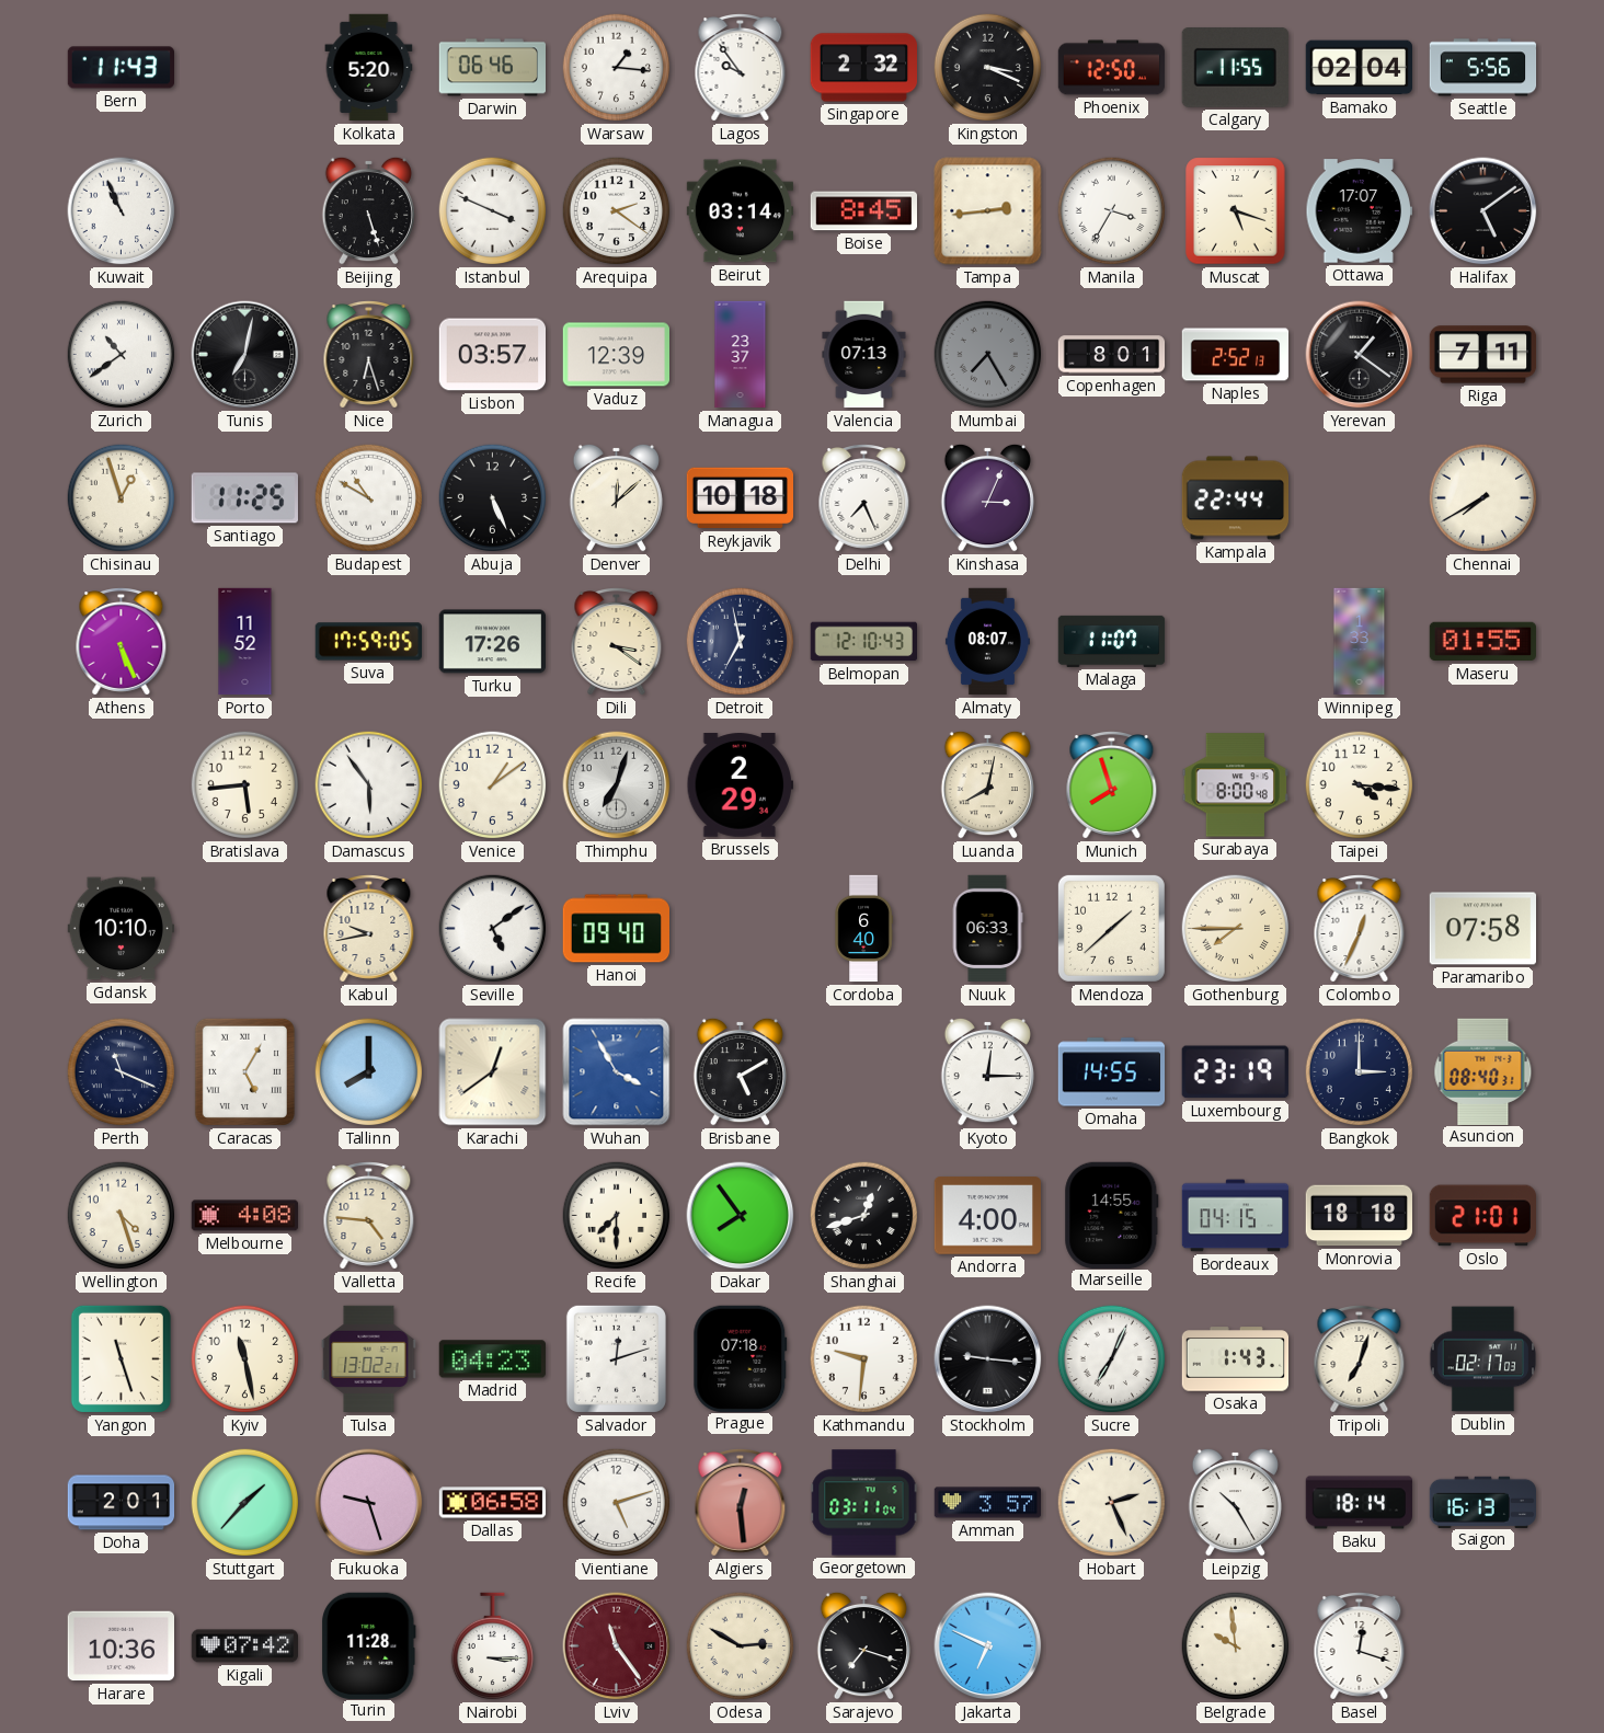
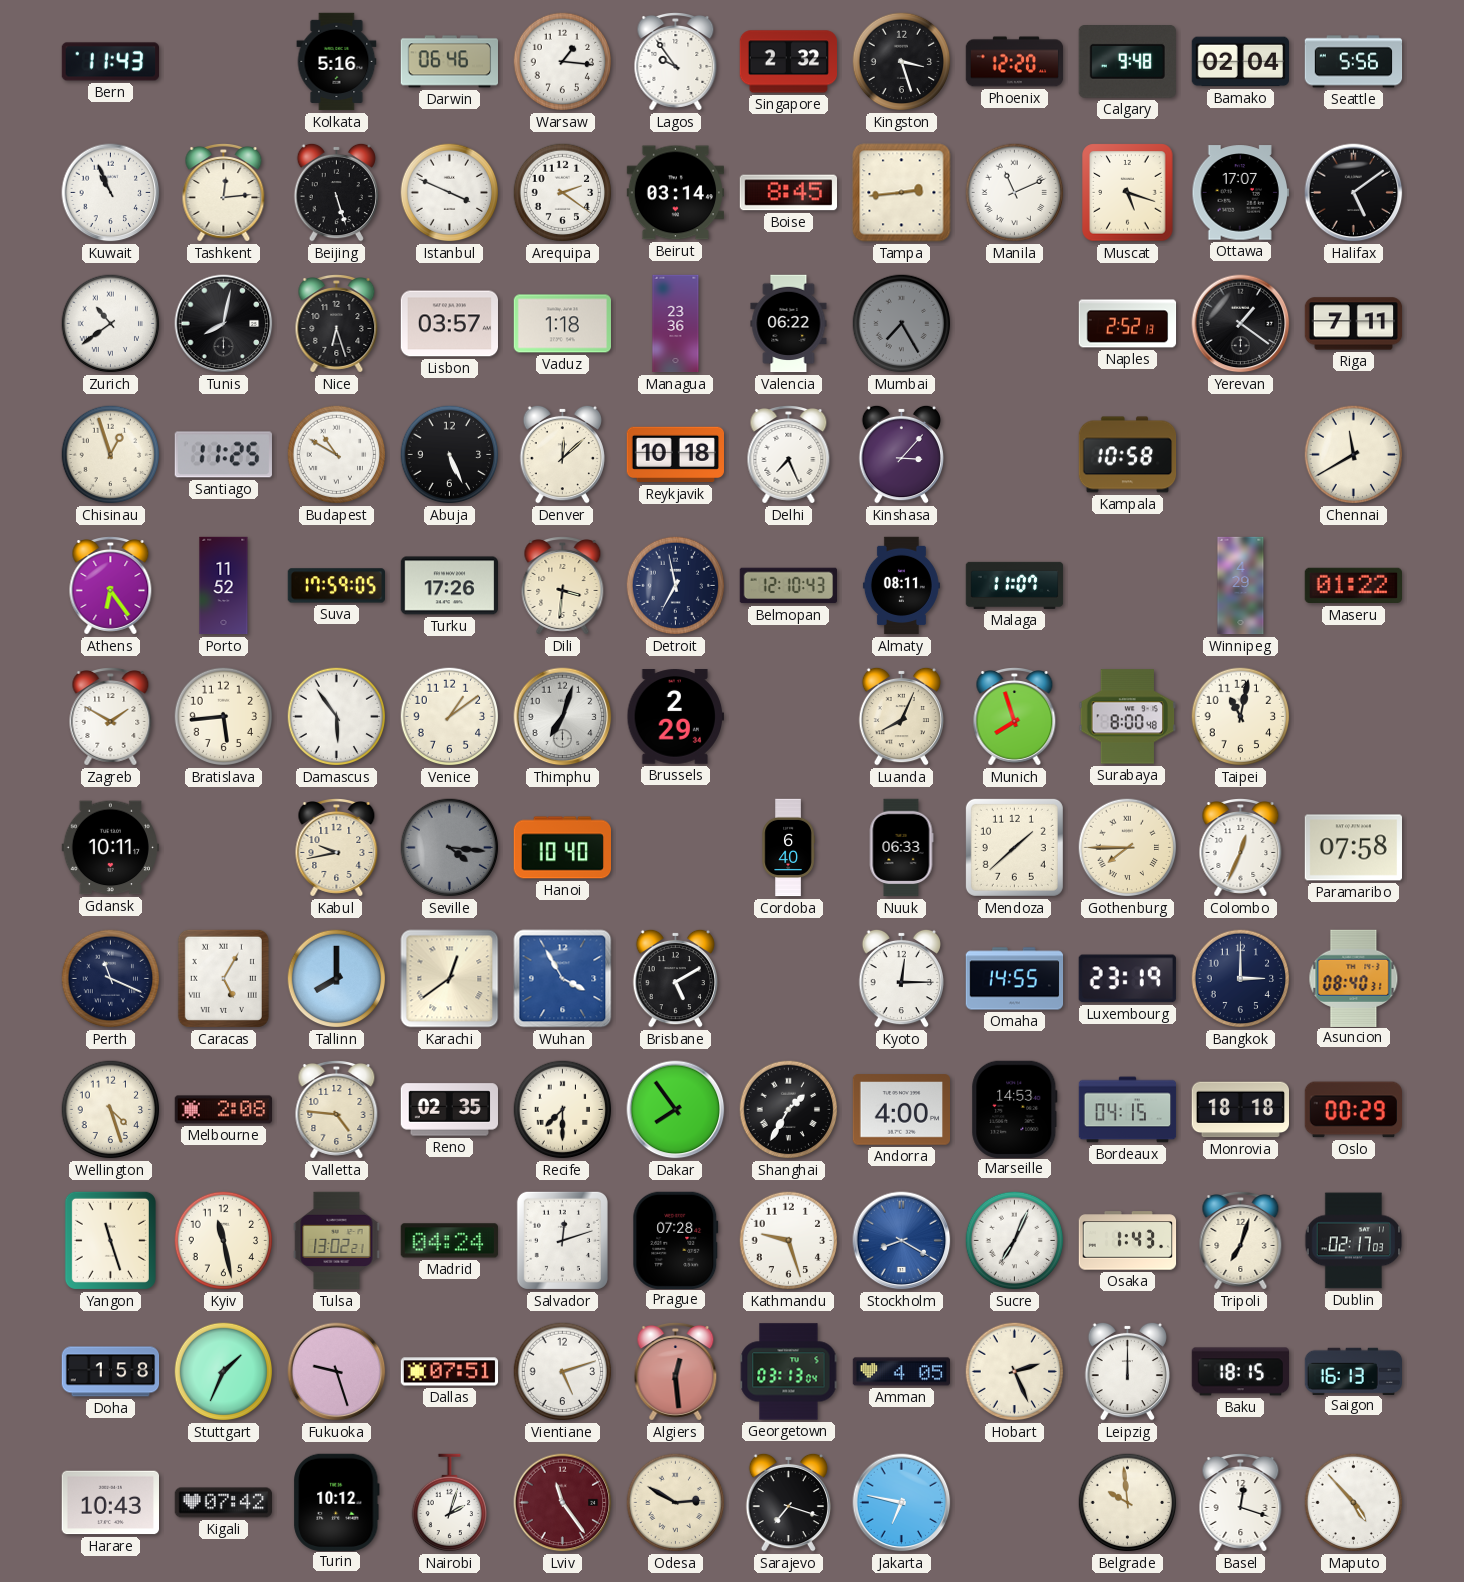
Kolkata: 5:20 -> 5:16
Kingston: 3:19 -> 3:27
Phoenix: 12:50 -> 12:20
Calgary: 11:55 -> 9:48
Tashkent: none -> 12:14
Manila: 3:35 -> 11:11
Tunis: 7:02 -> 8:02
Vaduz: 12:39 -> 1:18
Managua: 23:37 -> 23:36
Valencia: 07:13 -> 06:22
Copenhagen: 8:01 -> none
Kinshasa: 3:04 -> 3:07
Kampala: 22:44 -> 10:58
Chennai: 7:40 -> 11:40
Athens: 5:26 -> 6:24
Dili: 3:21 -> 3:31
Almaty: 08:07 -> 08:11
Winnipeg: 1:33 -> 4:29
Maseru: 01:55 -> 01:22
Zagreb: none -> 1:50
Luanda: 8:02 -> 8:04
Taipei: 4:16 -> 11:02
Gdansk: 10:10 -> 10:11
Seville: 5:09 -> 4:16
Seville dial: white -> grey
Hanoi: 09:40 -> 10:40
Melbourne: 4:08 -> 2:08
Reno: none -> 02:35
Shanghai: 12:42 -> 1:35
Marseille: 14:55 -> 14:53
Oslo: 21:01 -> 00:29
Madrid: 04:23 -> 04:24
Prague: 07:18 -> 07:28
Kathmandu: 9:31 -> 9:27
Stockholm: 9:16 -> 8:20
Stockholm dial: black -> blue
Doha: 2:01 -> 1:58
Stuttgart: 1:37 -> 1:34
Dallas: 06:58 -> 07:51
Georgetown: 03:11 -> 03:13
Amman: 3:57 -> 4:05
Leipzig: 10:25 -> 12:00
Baku: 18:14 -> 18:15
Harare: 10:36 -> 10:43
Turin: 11:28 -> 10:12
Nairobi: 3:15 -> 2:03
Jakarta: 6:49 -> 6:47
Maputo: none -> 4:53
